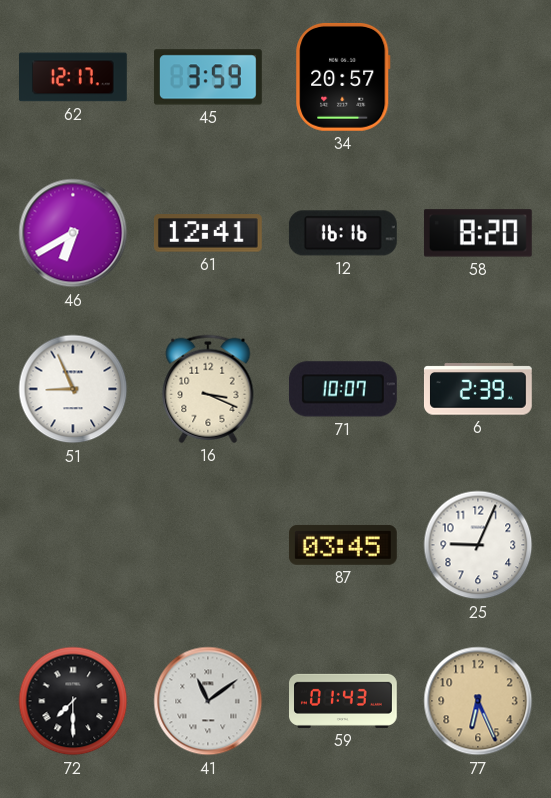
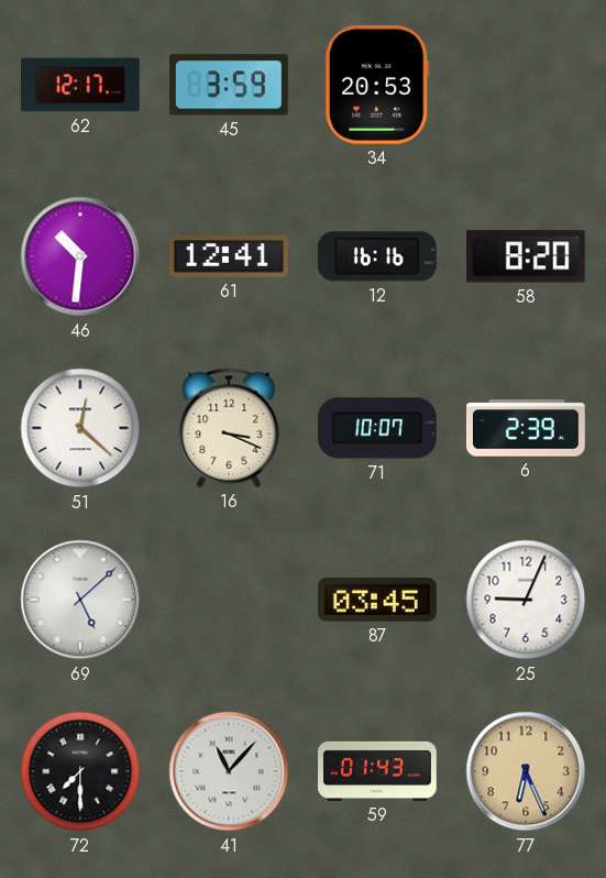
34: 20:57 -> 20:53
46: 6:40 -> 10:31
51: 8:56 -> 12:22
69: none -> 5:08
41: 11:09 -> 11:07
